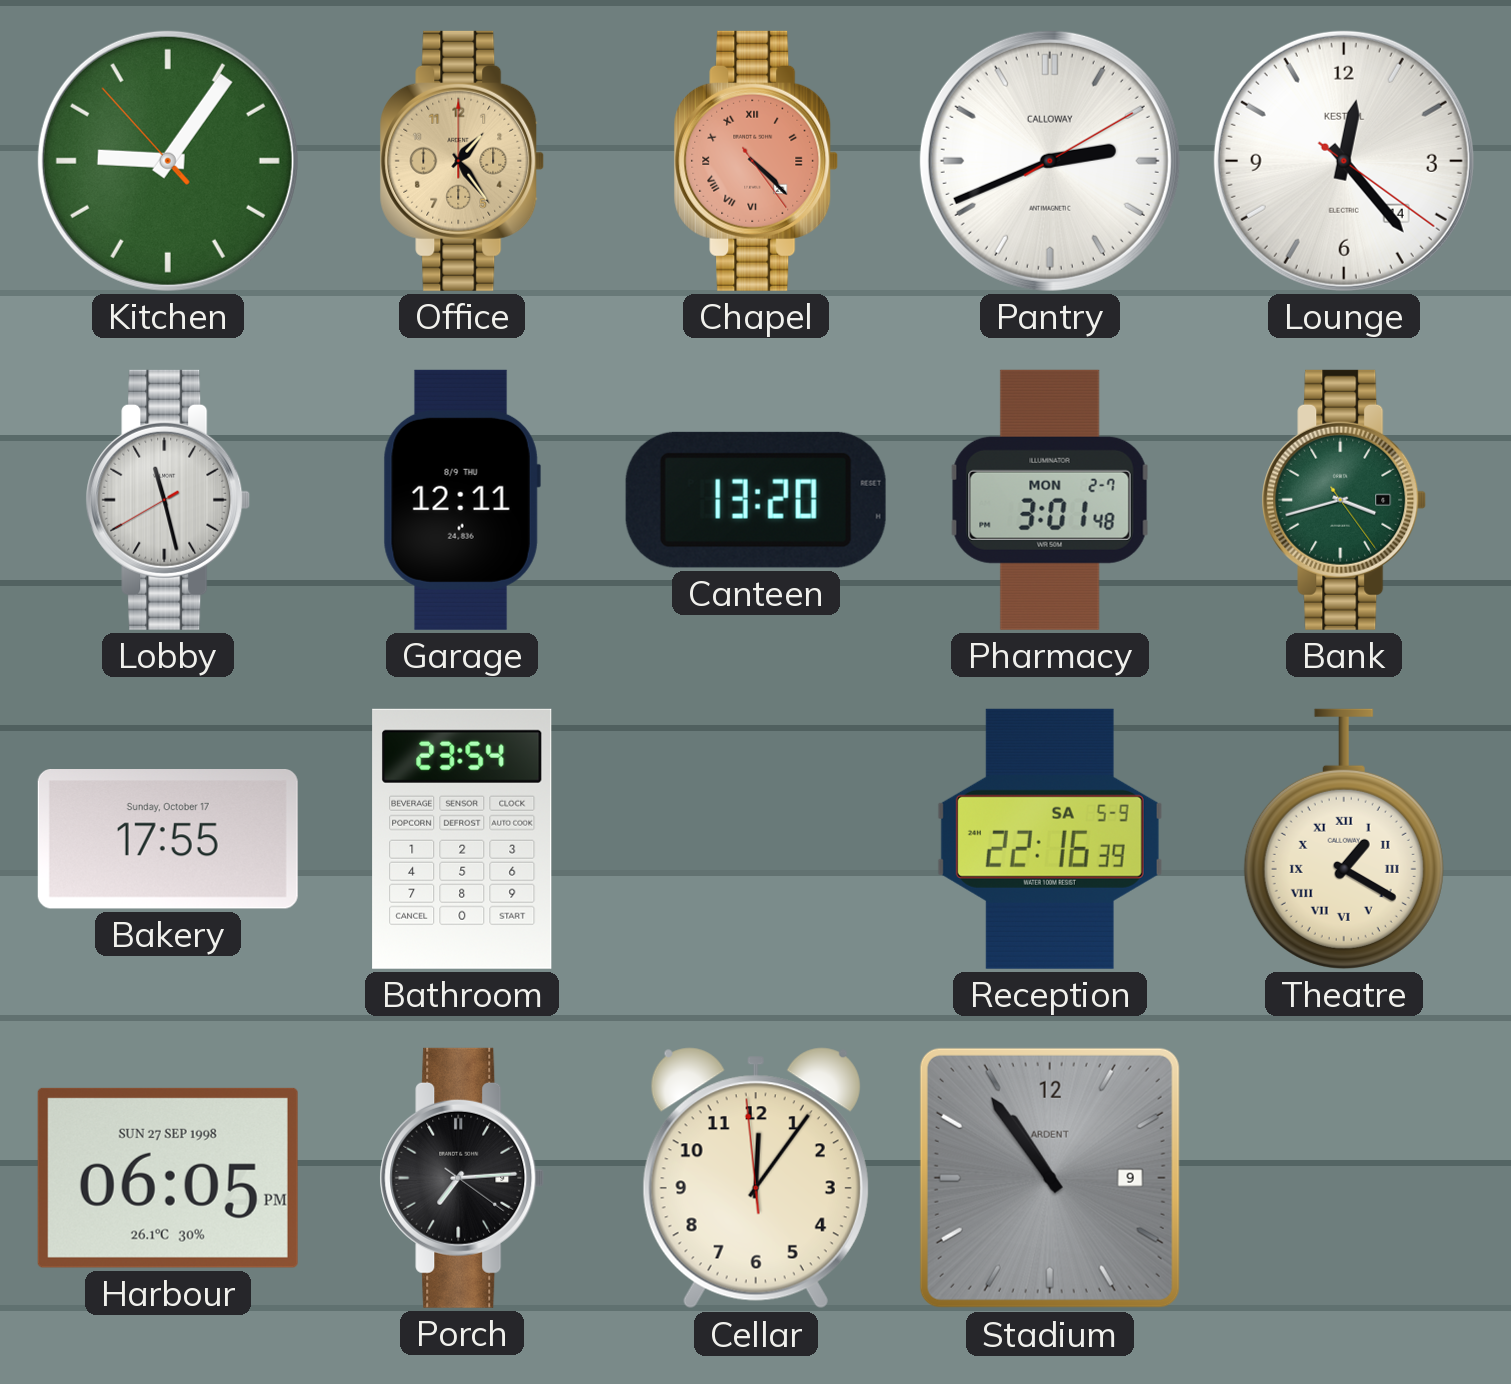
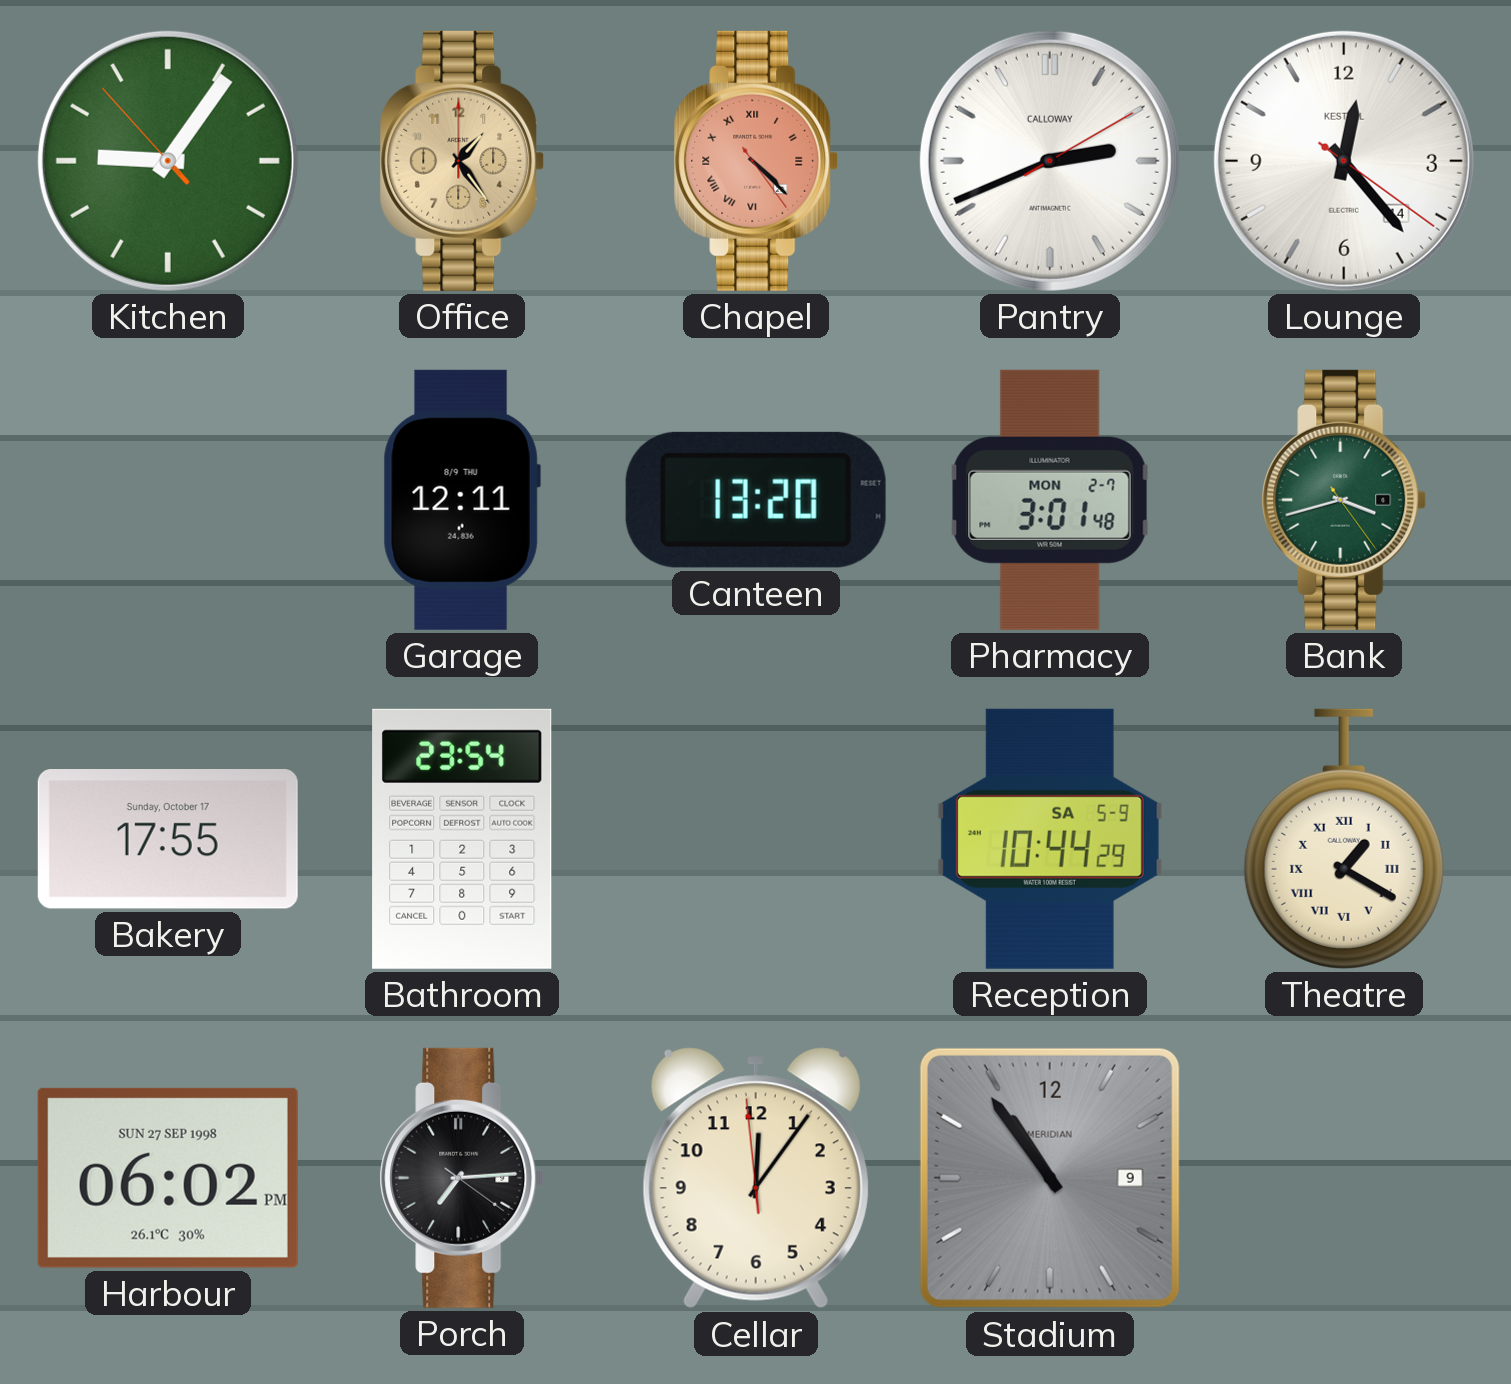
Lobby: 11:27 -> none
Reception: 22:16 -> 10:44
Harbour: 06:05 -> 06:02
Stadium brand: ARDENT -> MERIDIAN
